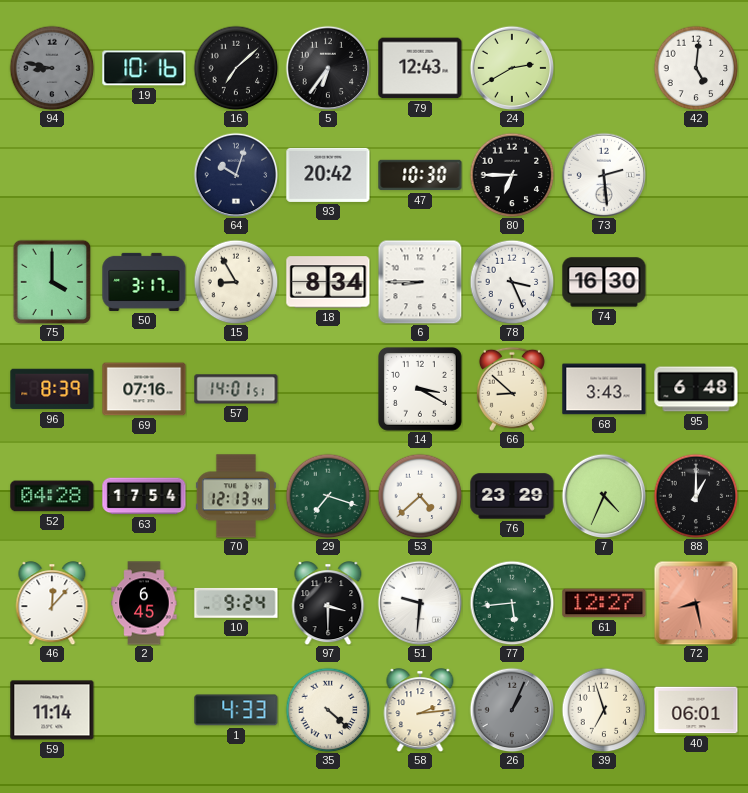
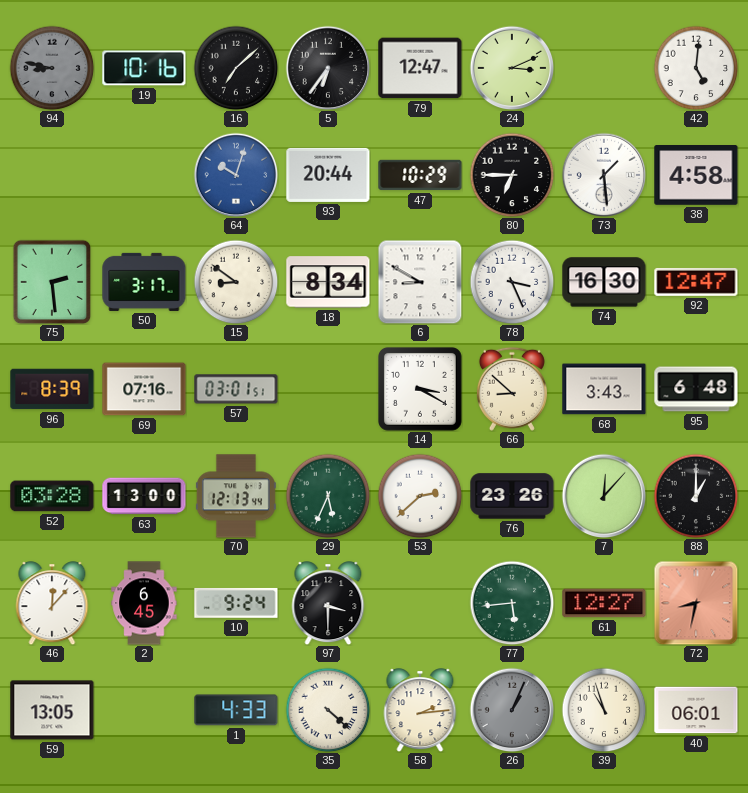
79: 12:43 -> 12:47
24: 2:40 -> 3:11
64 dial: navy -> blue
93: 20:42 -> 20:44
47: 10:30 -> 10:29
73: 2:29 -> 1:29
38: none -> 4:58
75: 4:00 -> 2:29
15: 8:55 -> 8:51
6: 8:45 -> 8:50
92: none -> 12:47
57: 14:01 -> 03:01
52: 04:28 -> 03:28
63: 17:54 -> 13:00
29: 7:18 -> 5:34
53: 4:38 -> 2:38
76: 23:29 -> 23:26
7: 4:34 -> 12:07
51: 9:31 -> none
72: 8:28 -> 8:32
59: 11:14 -> 13:05
39: 6:57 -> 10:57
